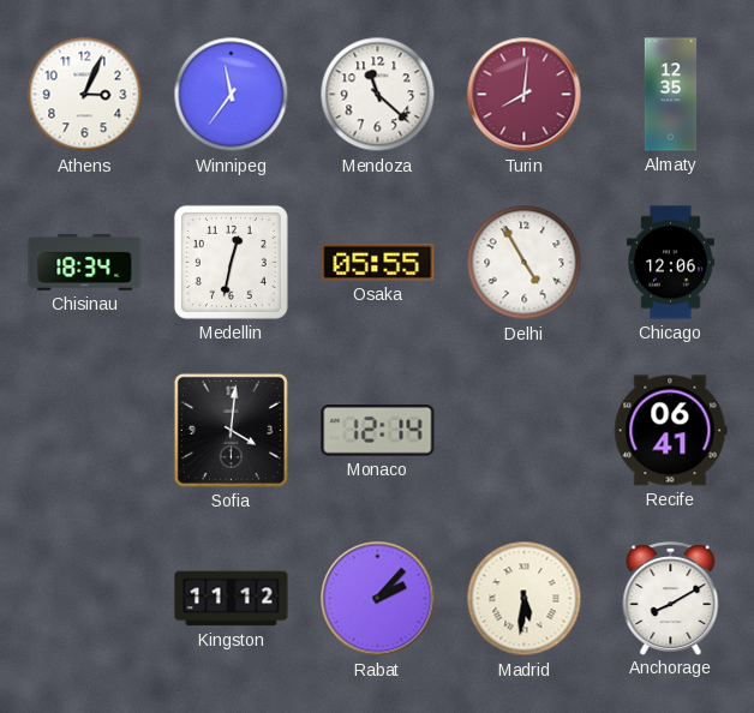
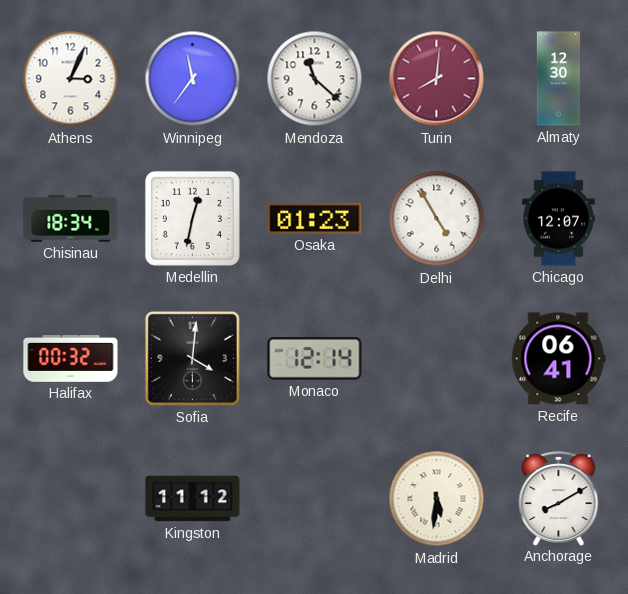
Almaty: 12:35 -> 12:30
Osaka: 05:55 -> 01:23
Chicago: 12:06 -> 12:07
Halifax: none -> 00:32
Rabat: 2:07 -> none
